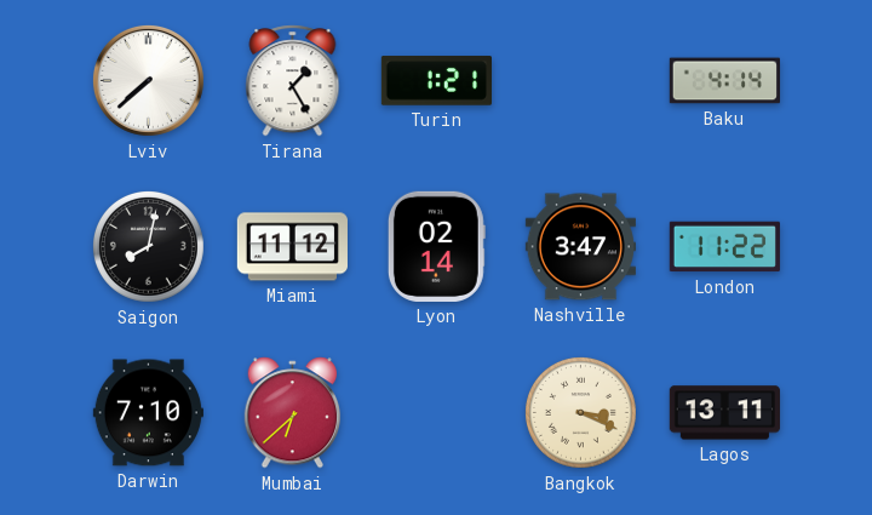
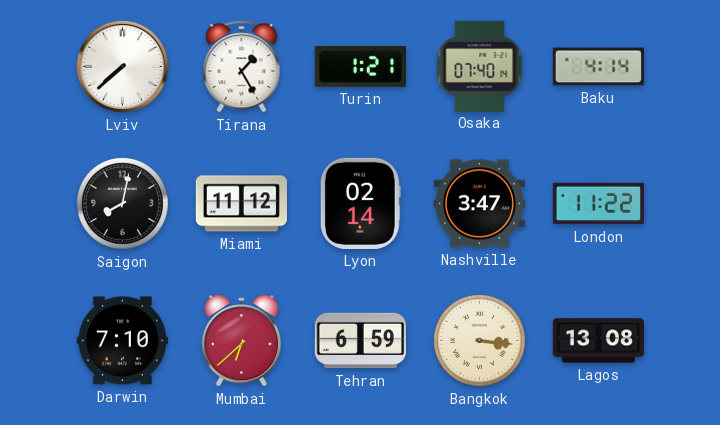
Osaka: none -> 07:40
Tehran: none -> 6:59
Bangkok: 3:19 -> 3:16
Lagos: 13:11 -> 13:08
